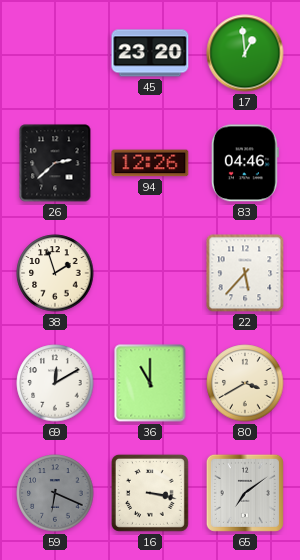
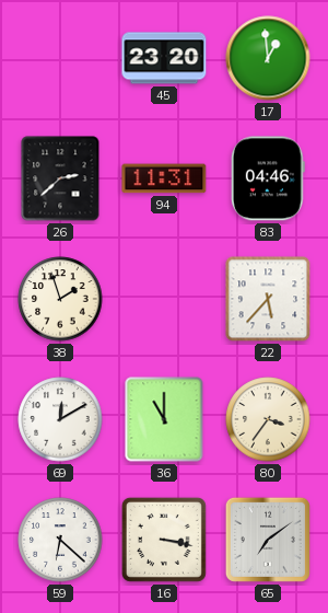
94: 12:26 -> 11:31
80: 3:40 -> 3:36
59: 6:19 -> 6:22
59 dial: grey -> white
